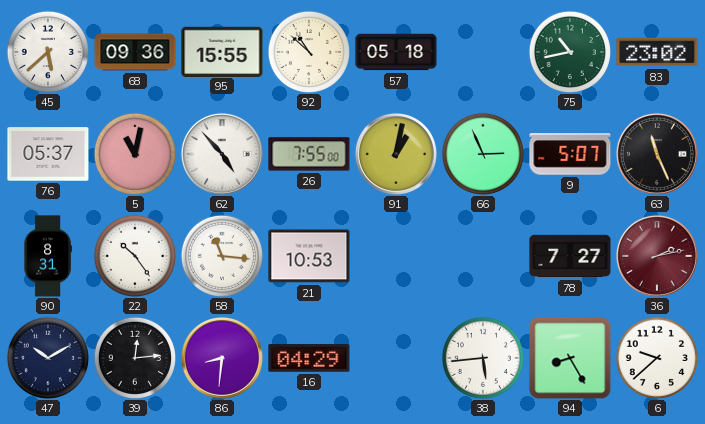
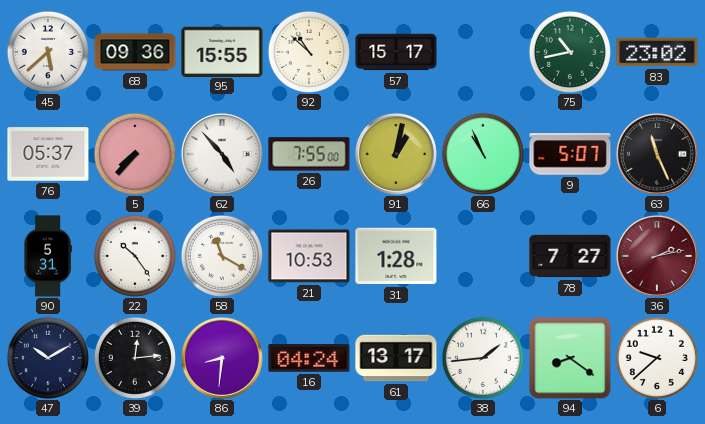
57: 05:18 -> 15:17
5: 11:02 -> 7:37
66: 2:56 -> 10:56
90: 8:31 -> 5:31
58: 11:16 -> 11:20
31: none -> 1:28
16: 04:29 -> 04:24
61: none -> 13:17
38: 5:44 -> 1:44
94: 8:25 -> 8:21
